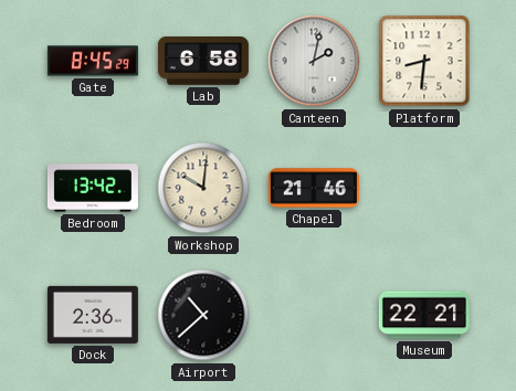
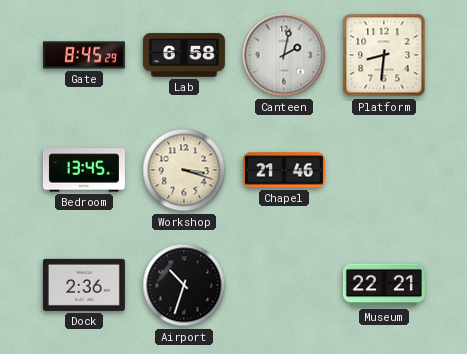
Bedroom: 13:42 -> 13:45
Workshop: 10:01 -> 3:18
Airport: 10:38 -> 10:33
